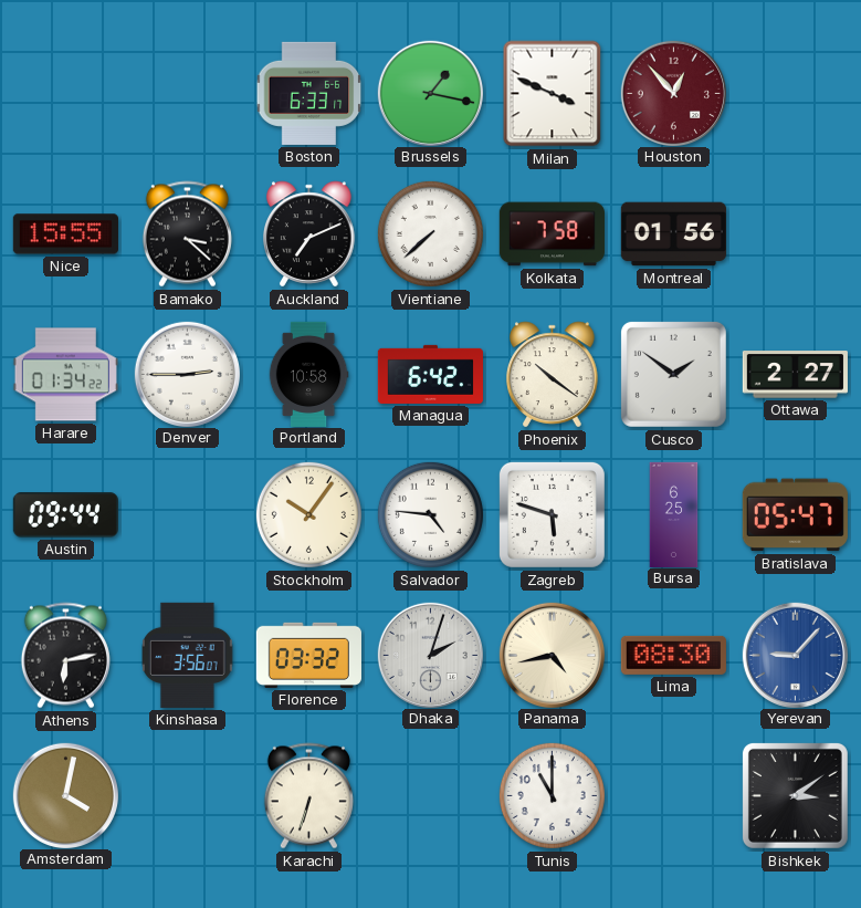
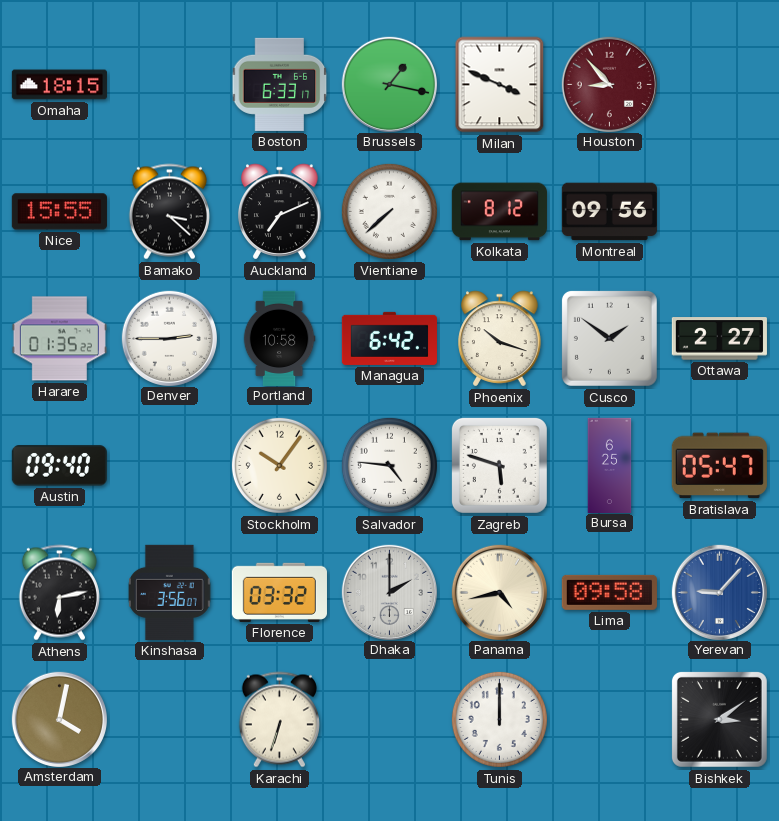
Omaha: none -> 18:15
Houston: 12:53 -> 8:53
Kolkata: 7:58 -> 8:12
Montreal: 01:56 -> 09:56
Harare: 01:34 -> 01:35
Phoenix: 10:21 -> 10:18
Austin: 09:44 -> 09:40
Dhaka: 2:03 -> 2:00
Lima: 08:30 -> 09:58
Tunis: 11:00 -> 12:00
